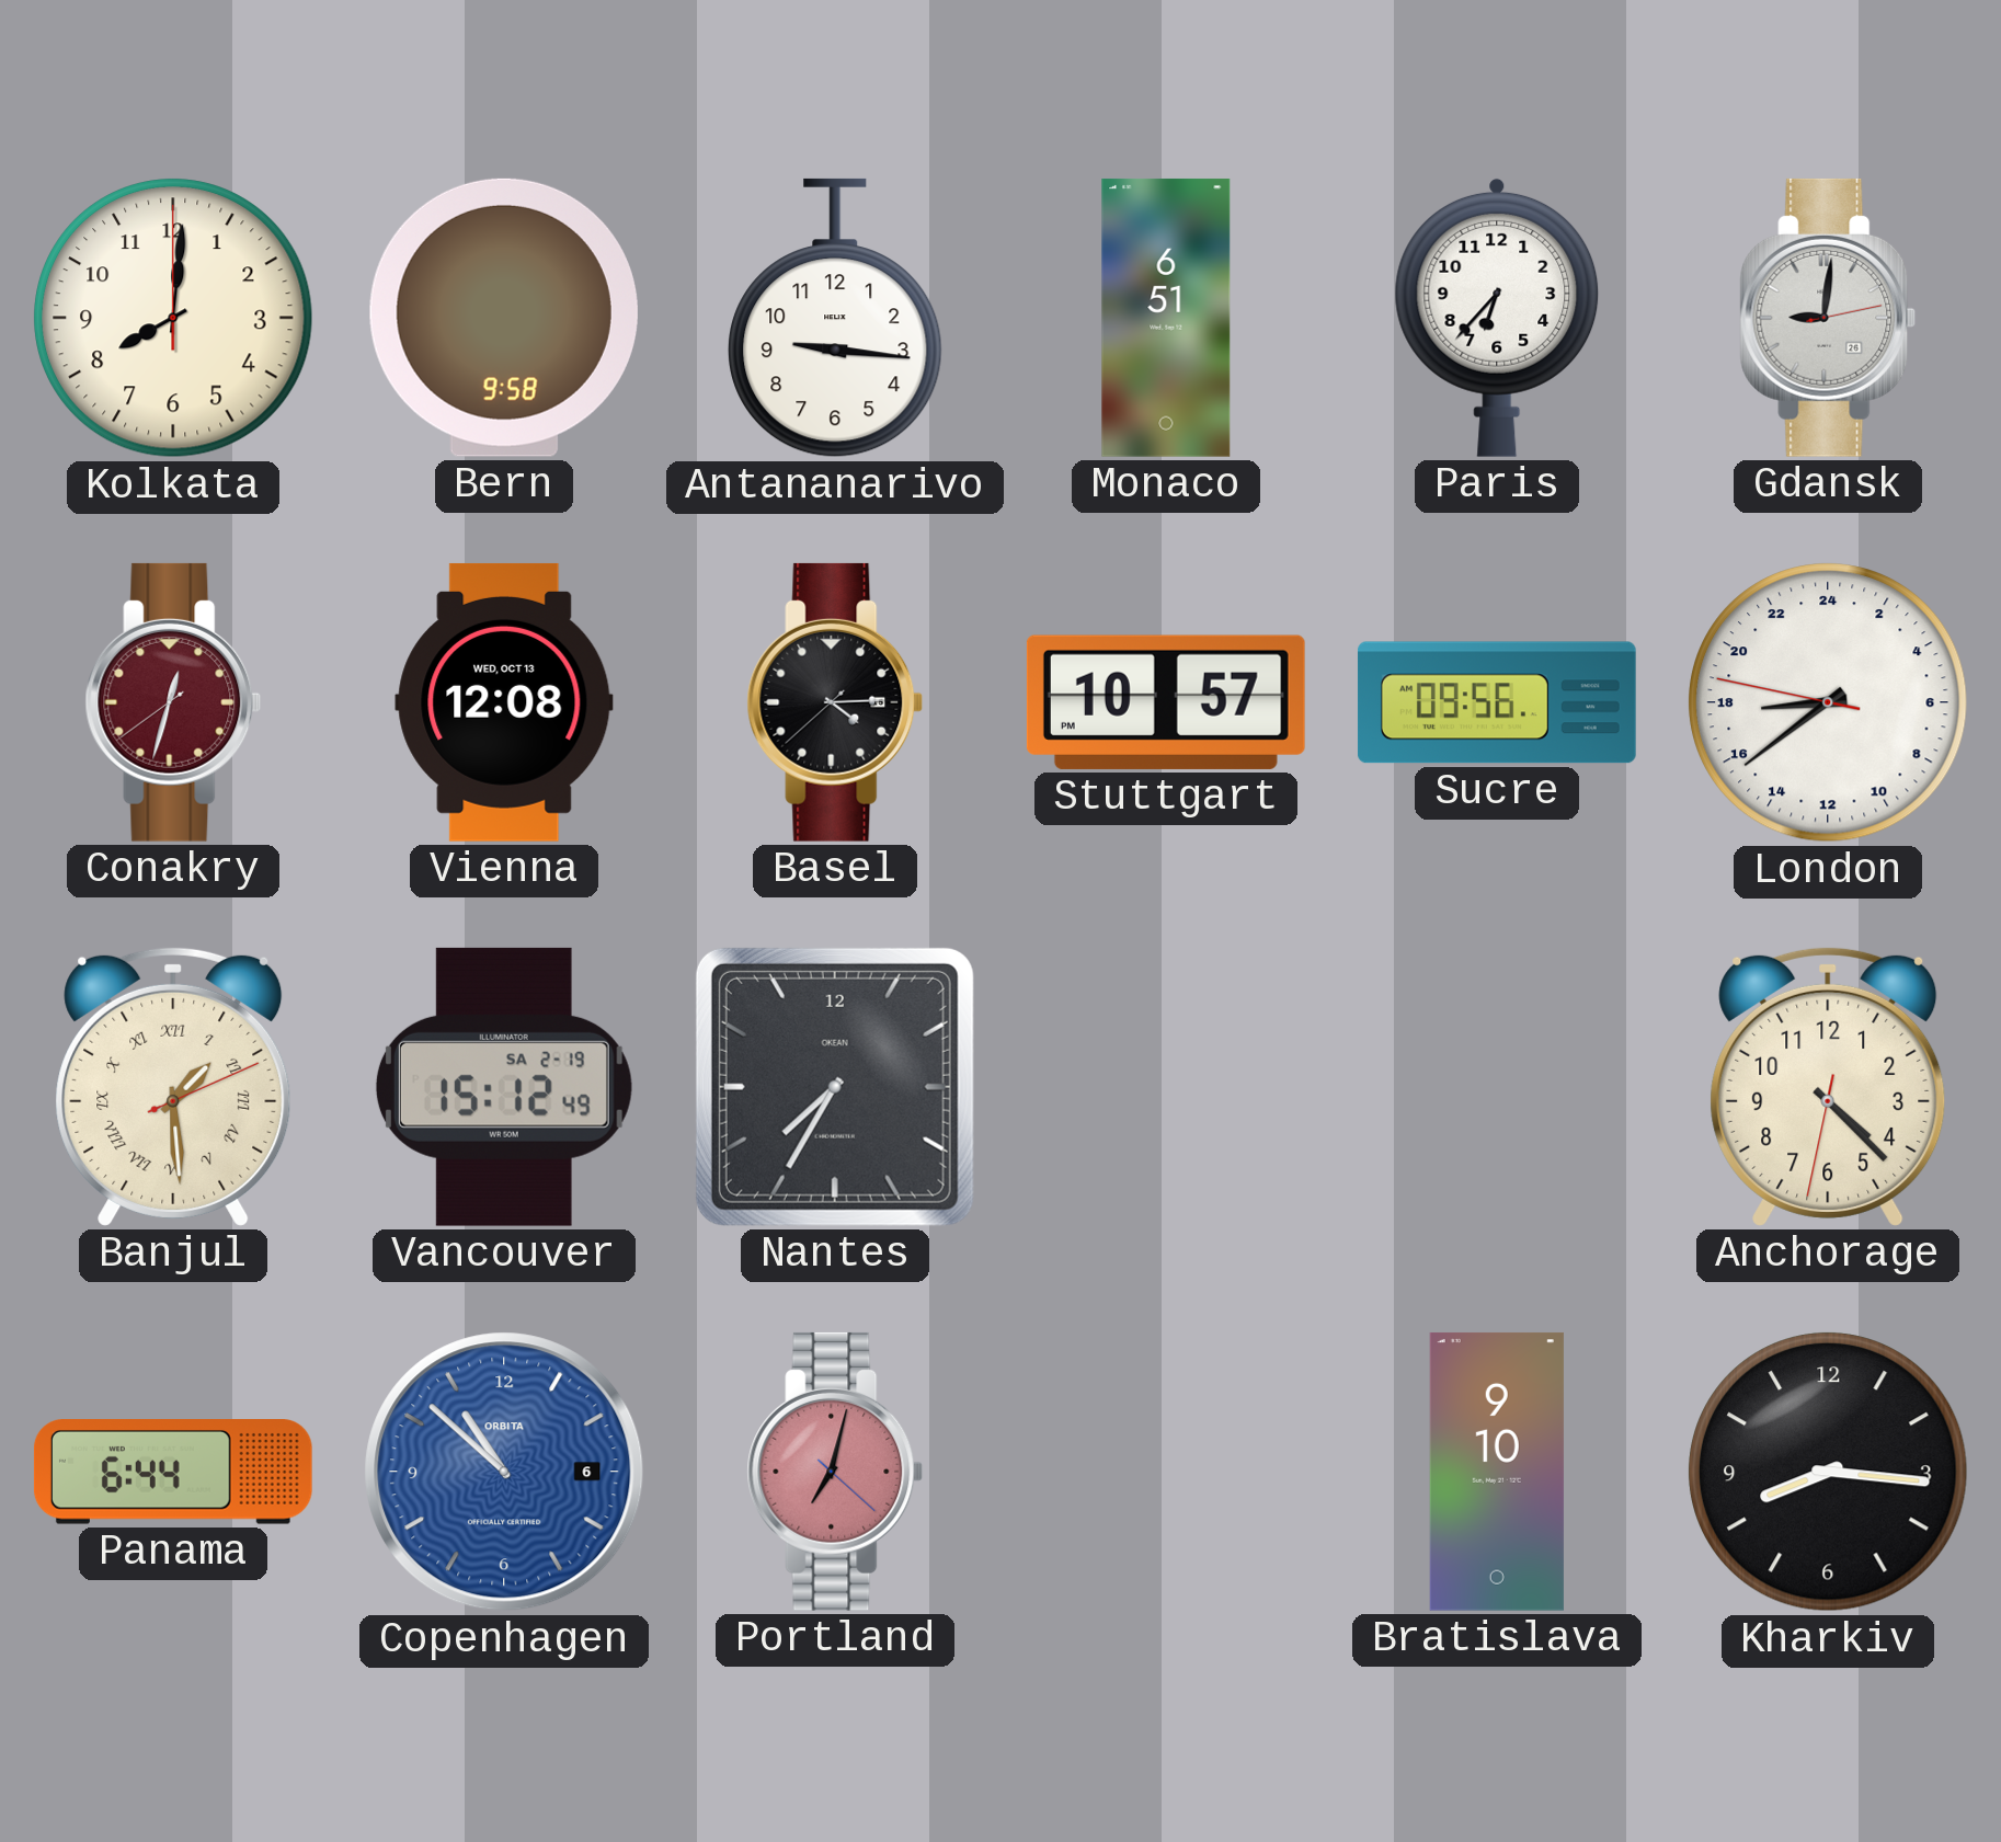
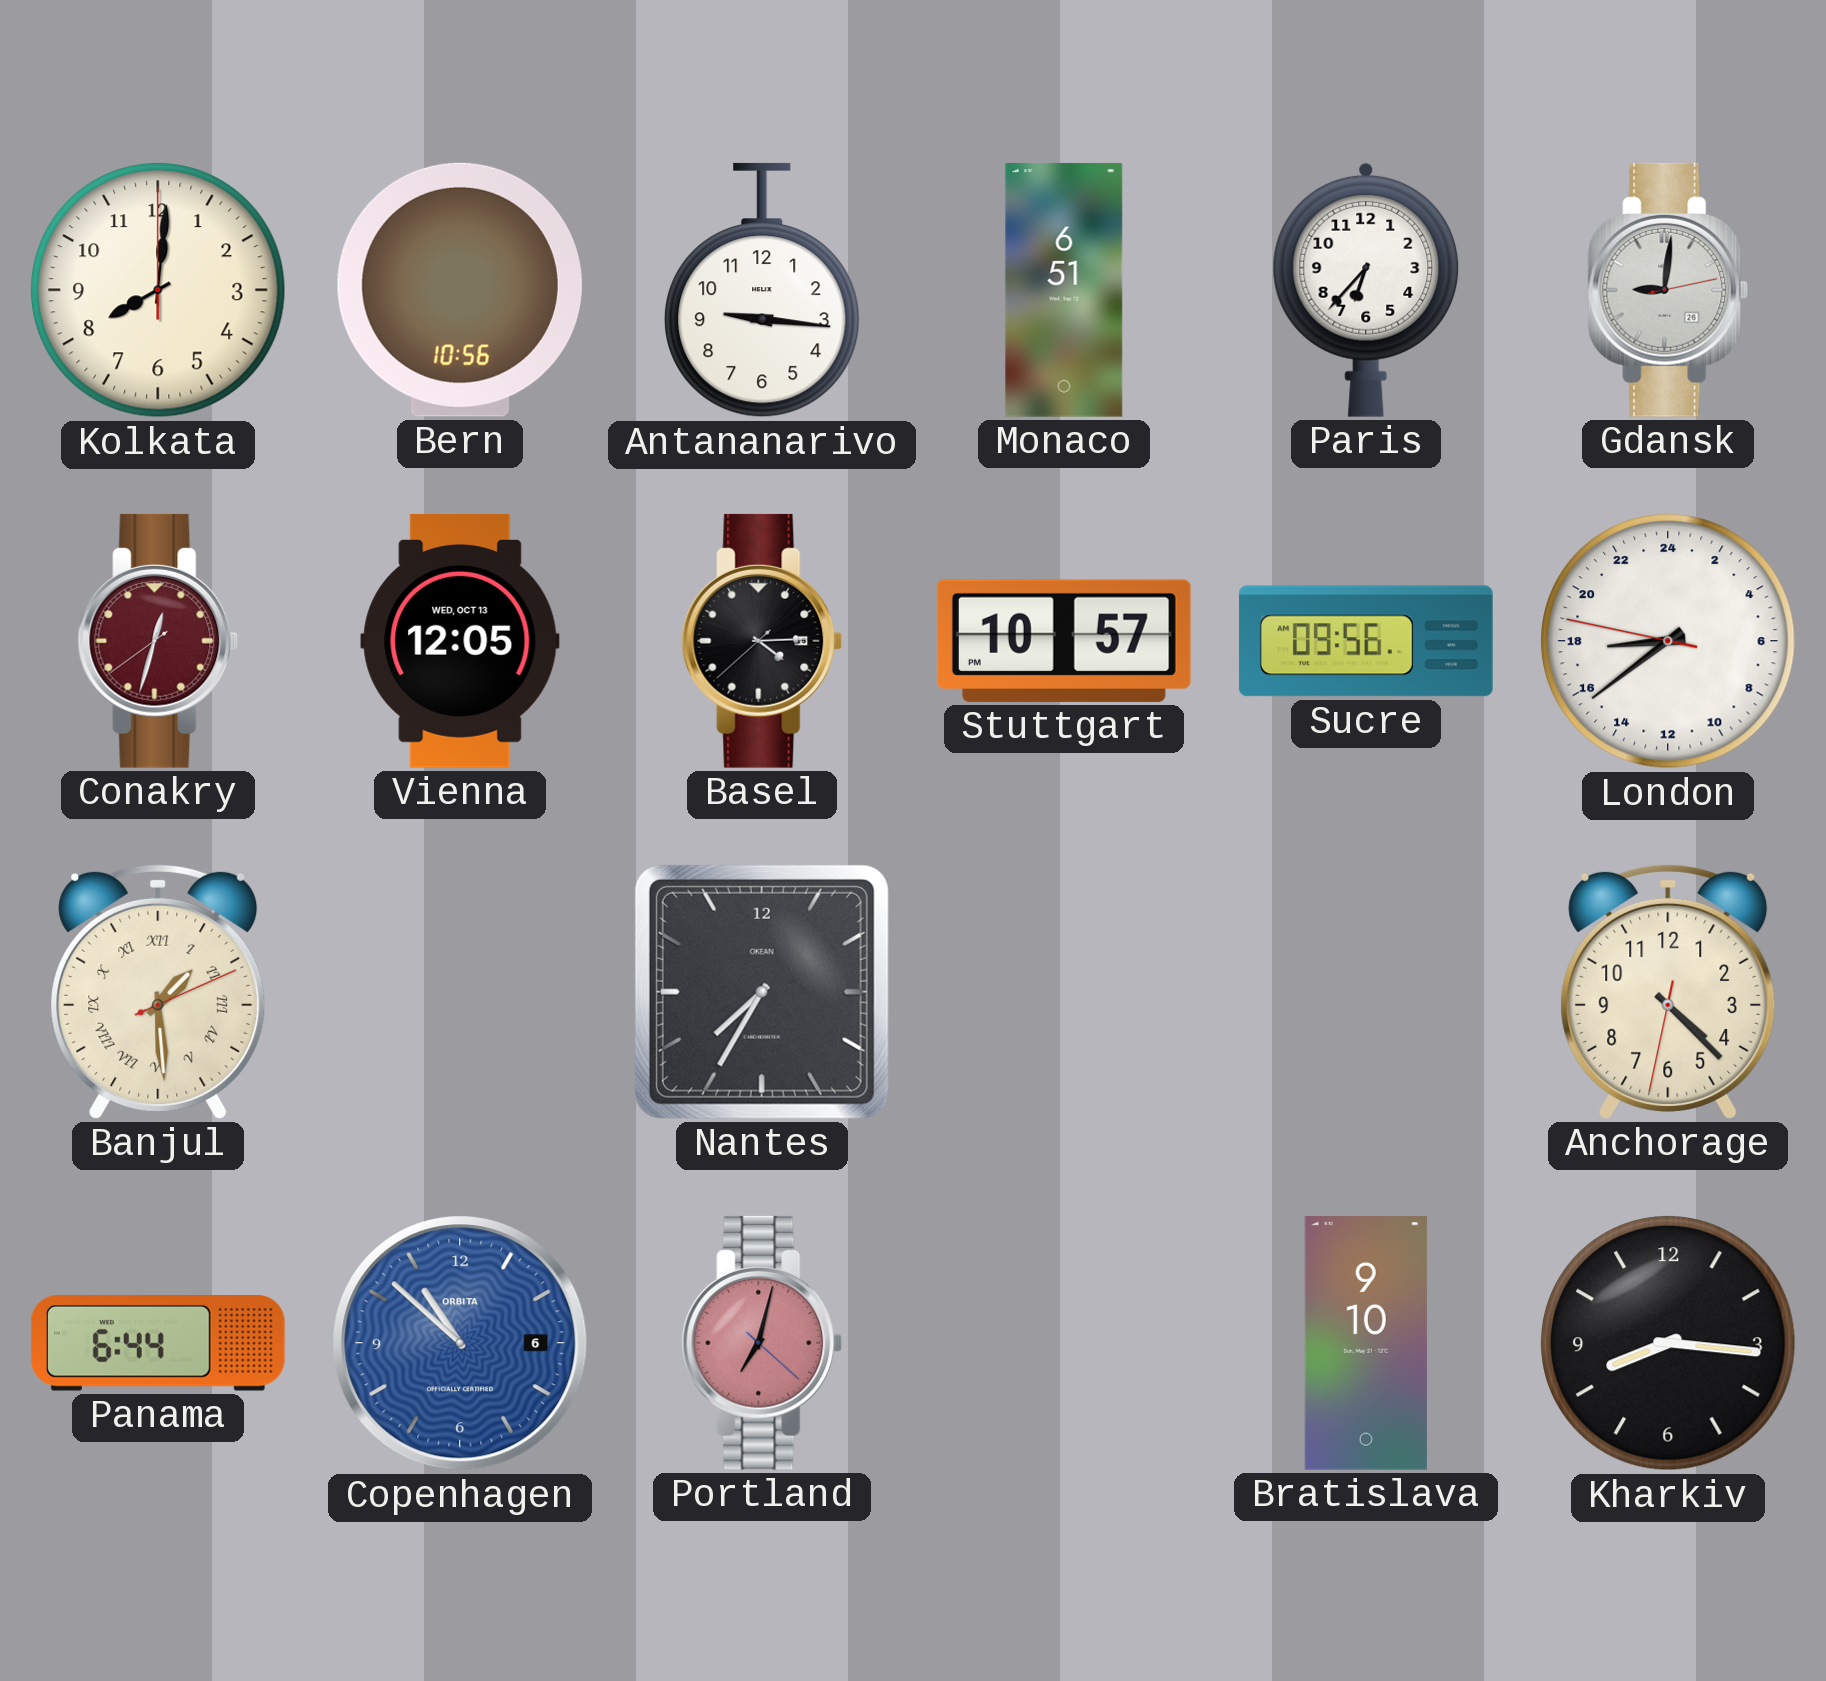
Bern: 9:58 -> 10:56
Vienna: 12:08 -> 12:05
Vancouver: 15:12 -> none
